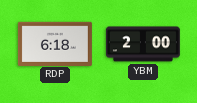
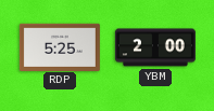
RDP: 6:18 -> 5:25
